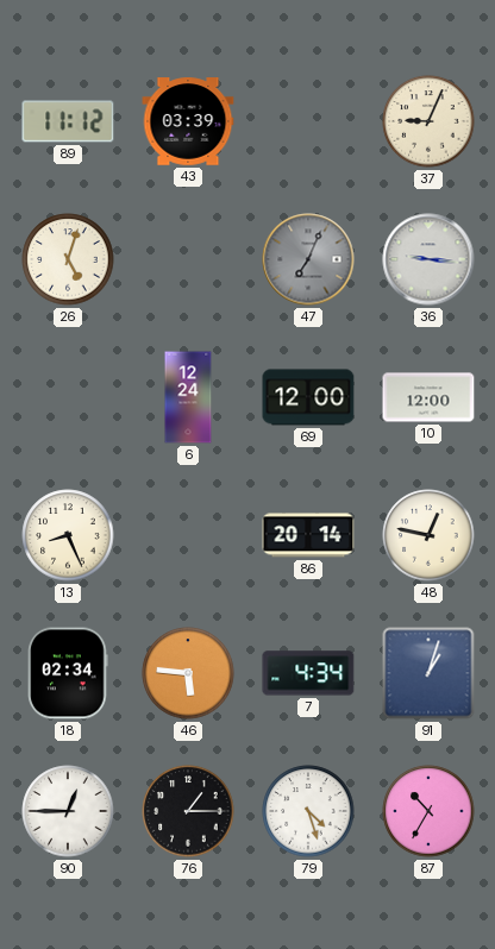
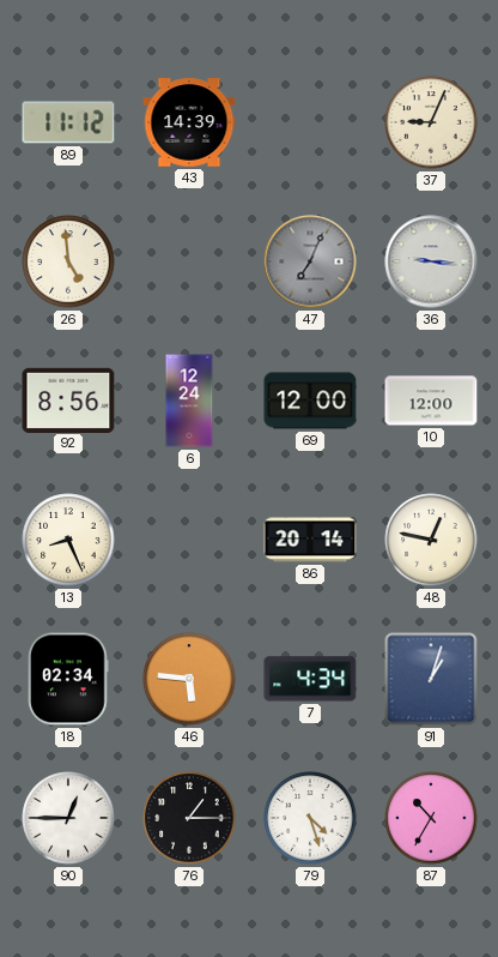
43: 03:39 -> 14:39
26: 5:03 -> 4:59
92: none -> 8:56
